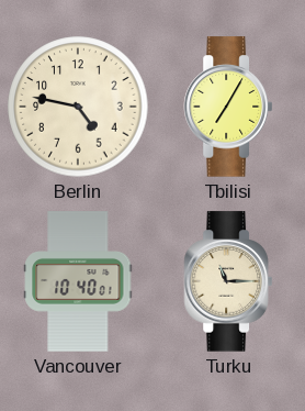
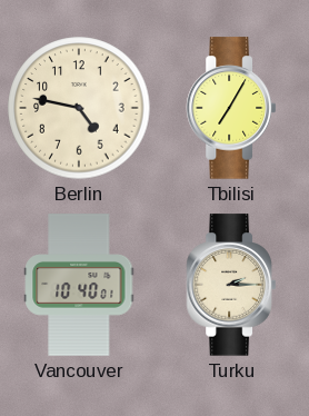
Turku: 11:15 -> 2:15
